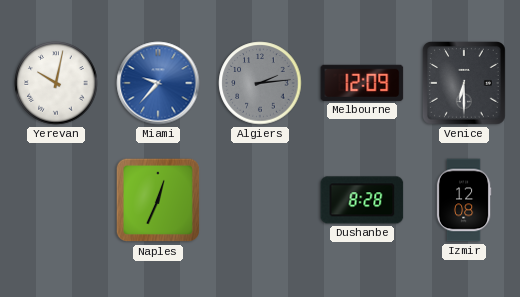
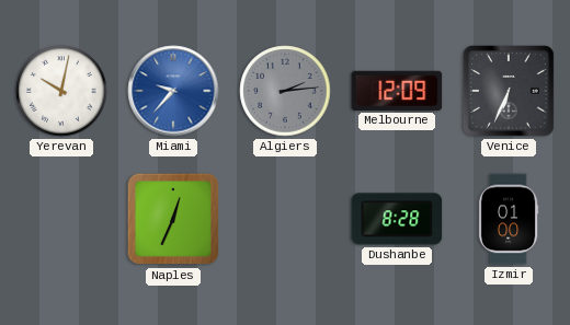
Venice: 6:30 -> 6:34
Izmir: 12:08 -> 01:00
